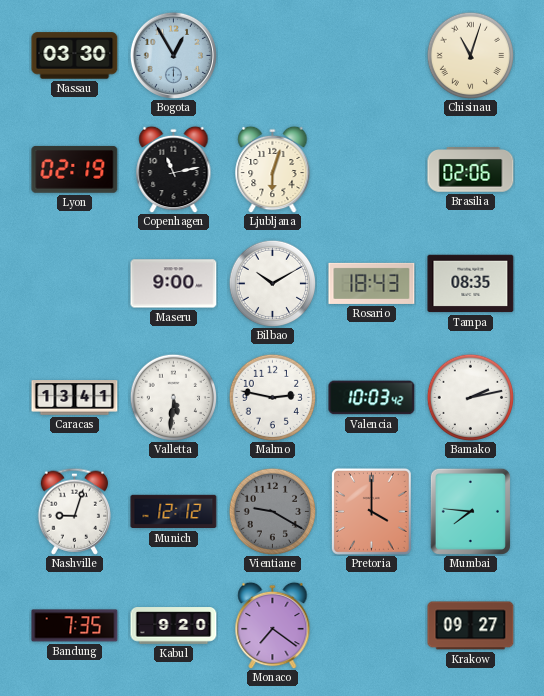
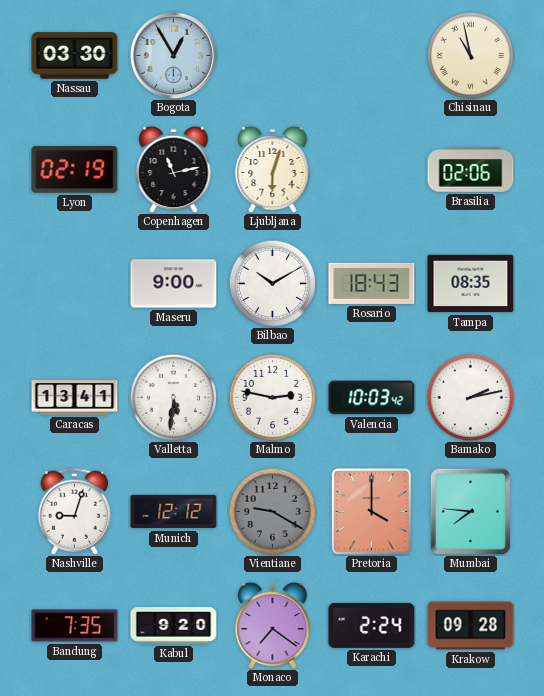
Chisinau: 11:03 -> 10:58
Karachi: none -> 2:24
Krakow: 09:27 -> 09:28
